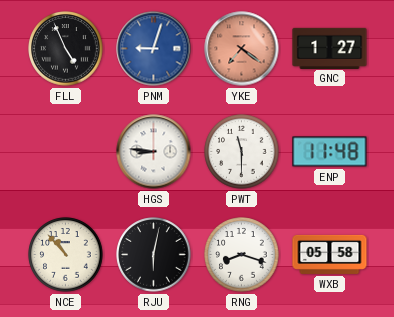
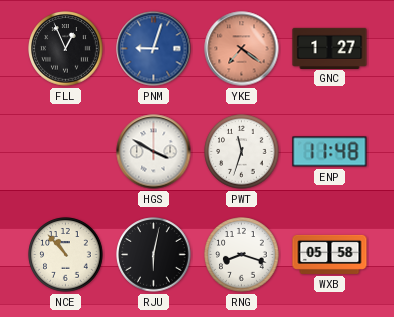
FLL: 4:56 -> 12:56
HGS: 8:46 -> 3:50
PWT: 11:30 -> 11:33
